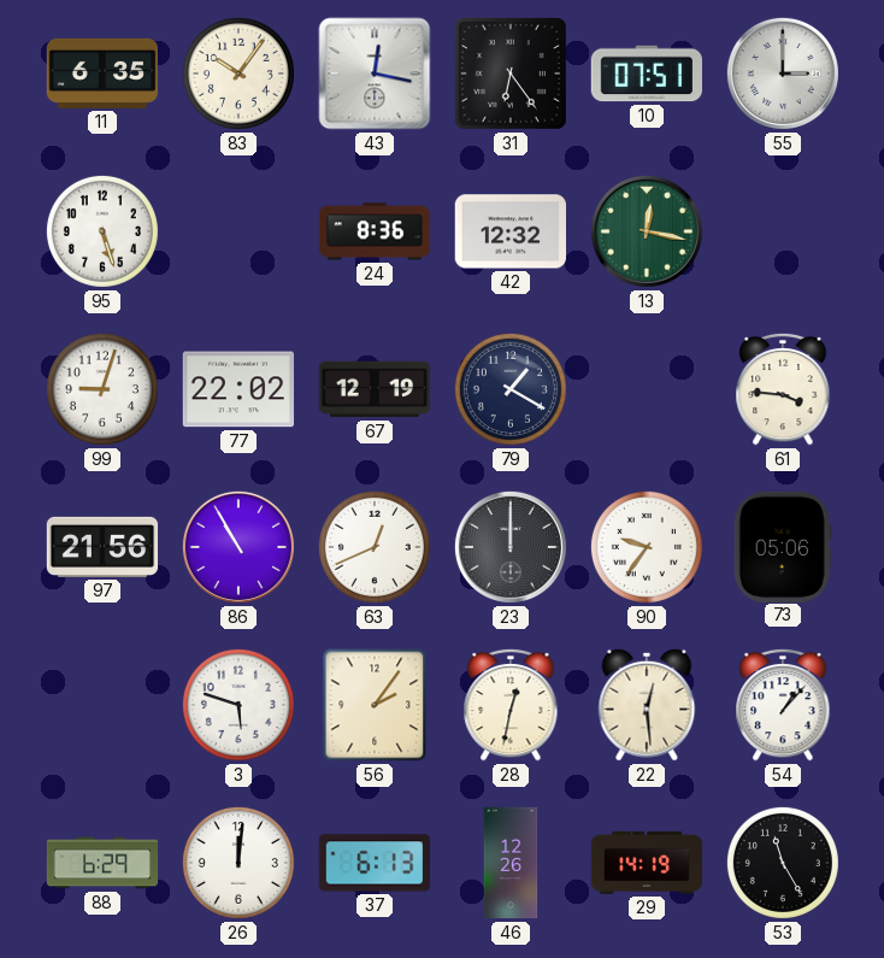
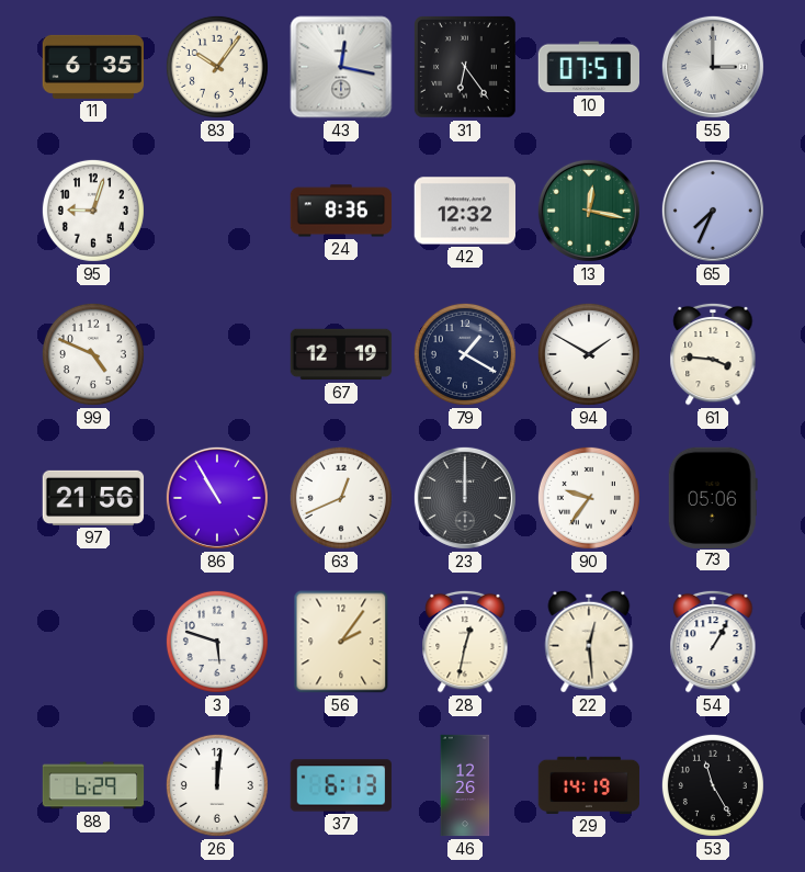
95: 5:27 -> 9:03
65: none -> 7:34
99: 9:03 -> 4:49
77: 22:02 -> none
94: none -> 1:50
54: 1:07 -> 1:05
